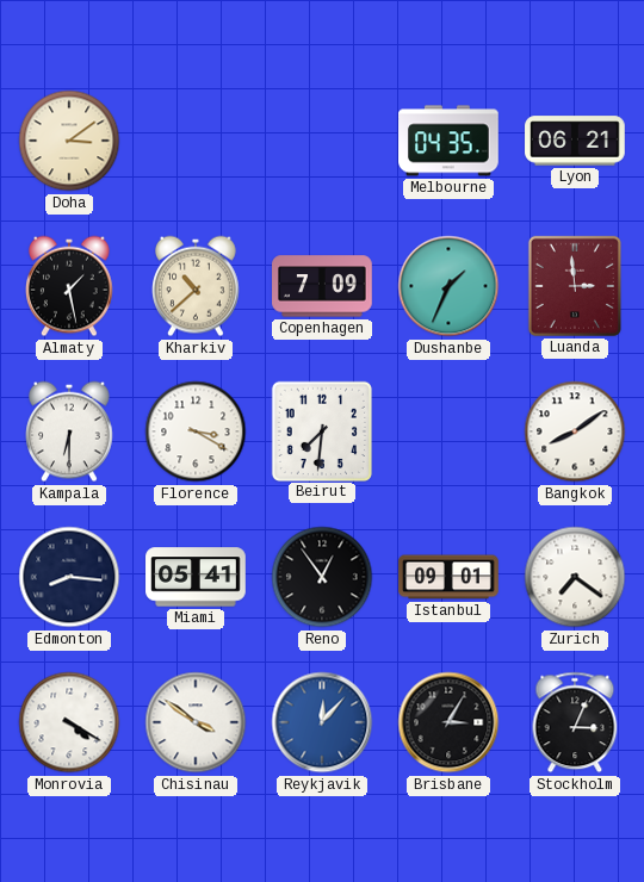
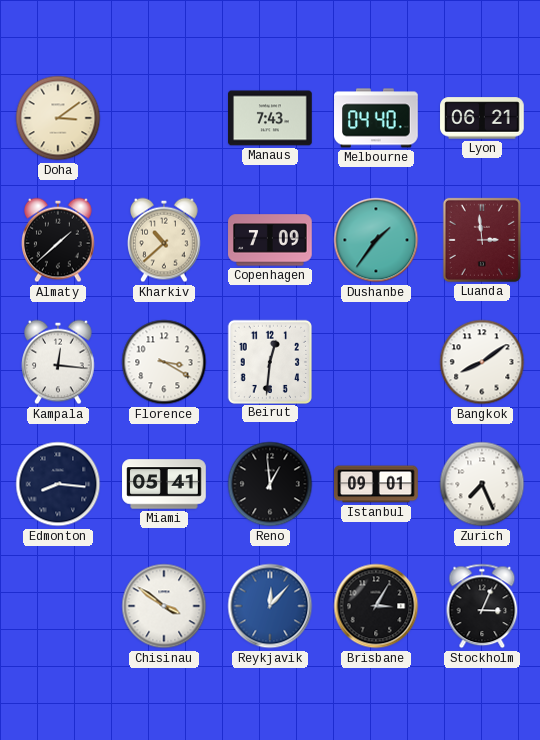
Manaus: none -> 7:43
Melbourne: 04:35 -> 04:40
Almaty: 1:28 -> 1:38
Dushanbe: 1:34 -> 1:36
Kampala: 6:30 -> 12:16
Beirut: 7:31 -> 12:31
Reno: 12:54 -> 12:59
Zurich: 7:21 -> 7:26
Monrovia: 4:20 -> none
